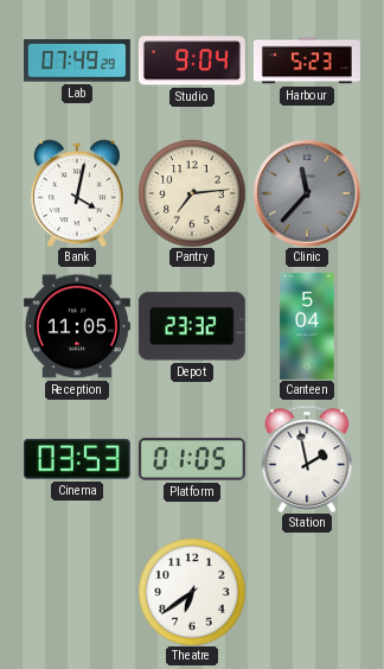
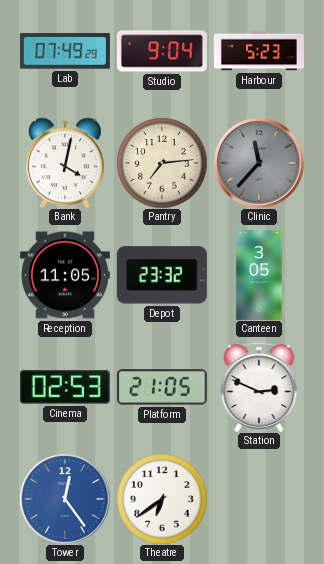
Canteen: 5:04 -> 3:05
Cinema: 03:53 -> 02:53
Platform: 01:05 -> 21:05
Station: 1:58 -> 2:49
Tower: none -> 12:24
